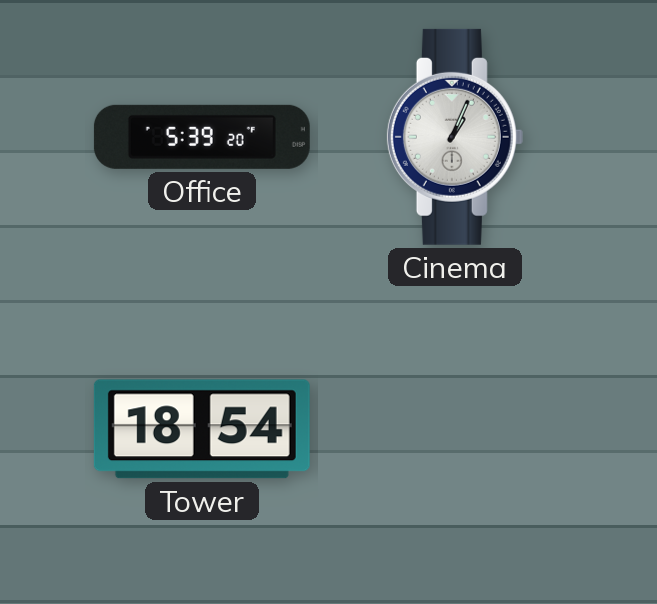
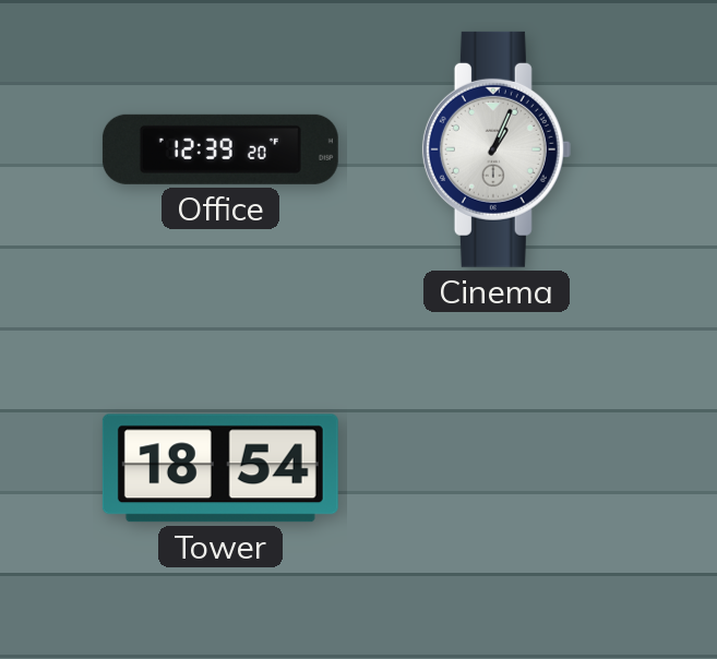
Office: 5:39 -> 12:39
